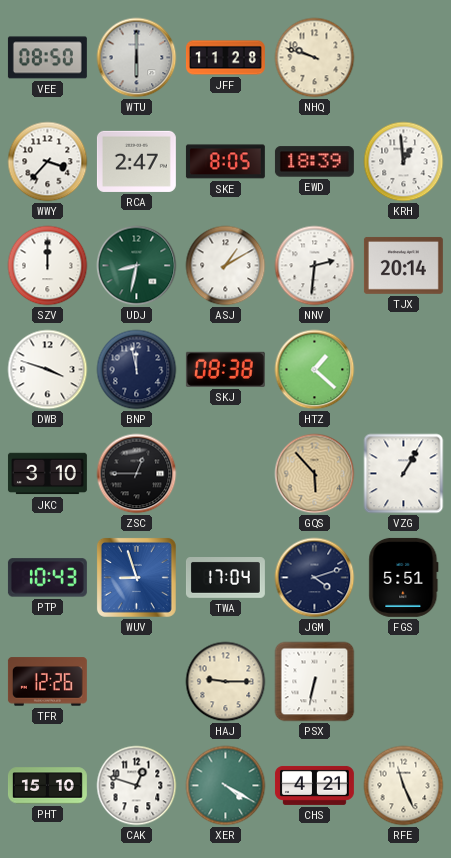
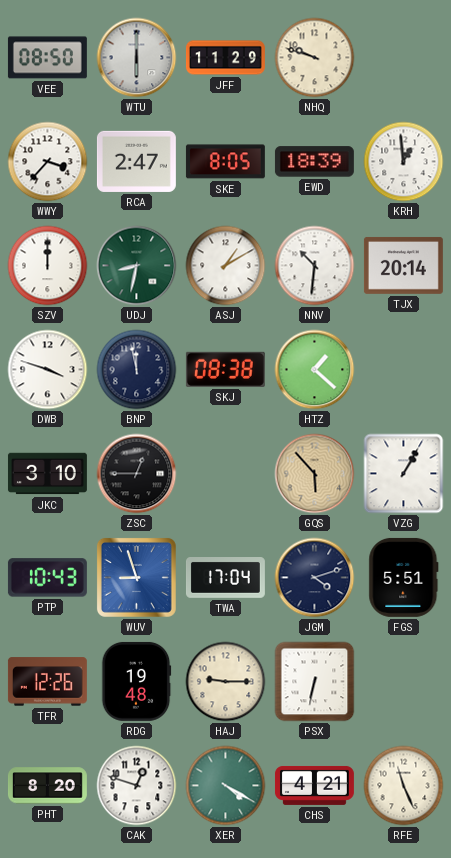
JFF: 11:28 -> 11:29
NNV: 2:31 -> 10:31
RDG: none -> 19:48
PHT: 15:10 -> 8:20
